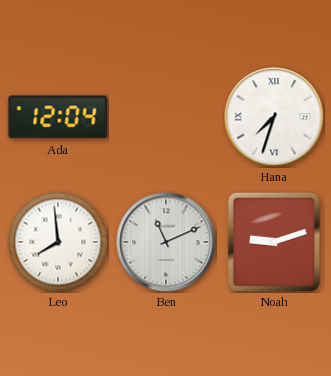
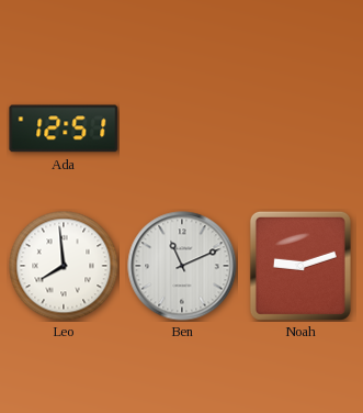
Ada: 12:04 -> 12:51
Hana: 7:33 -> none
